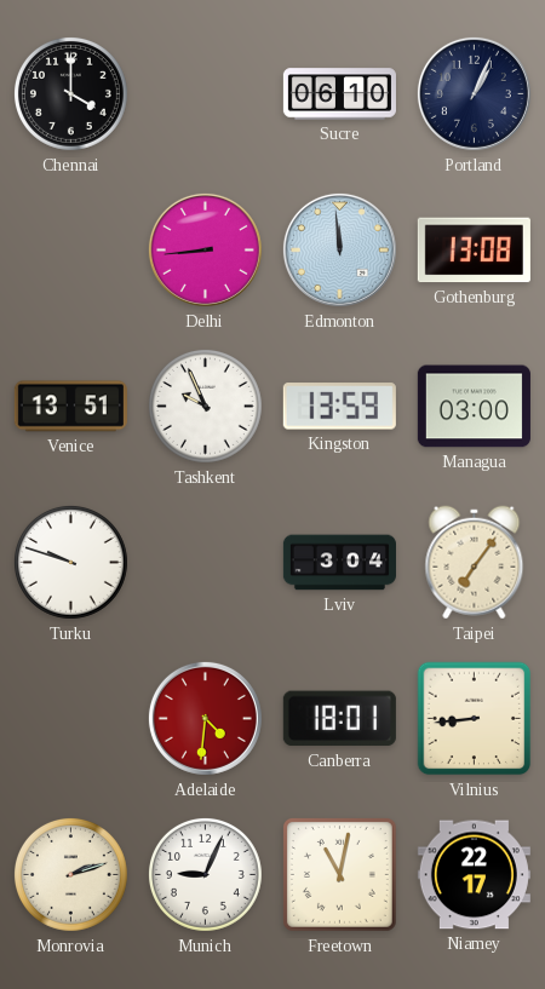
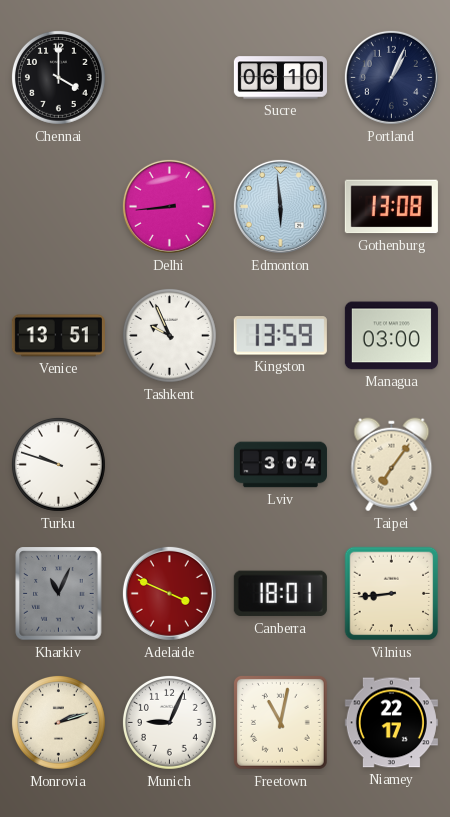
Edmonton: 11:59 -> 5:59
Kharkiv: none -> 11:04
Adelaide: 4:31 -> 3:49
